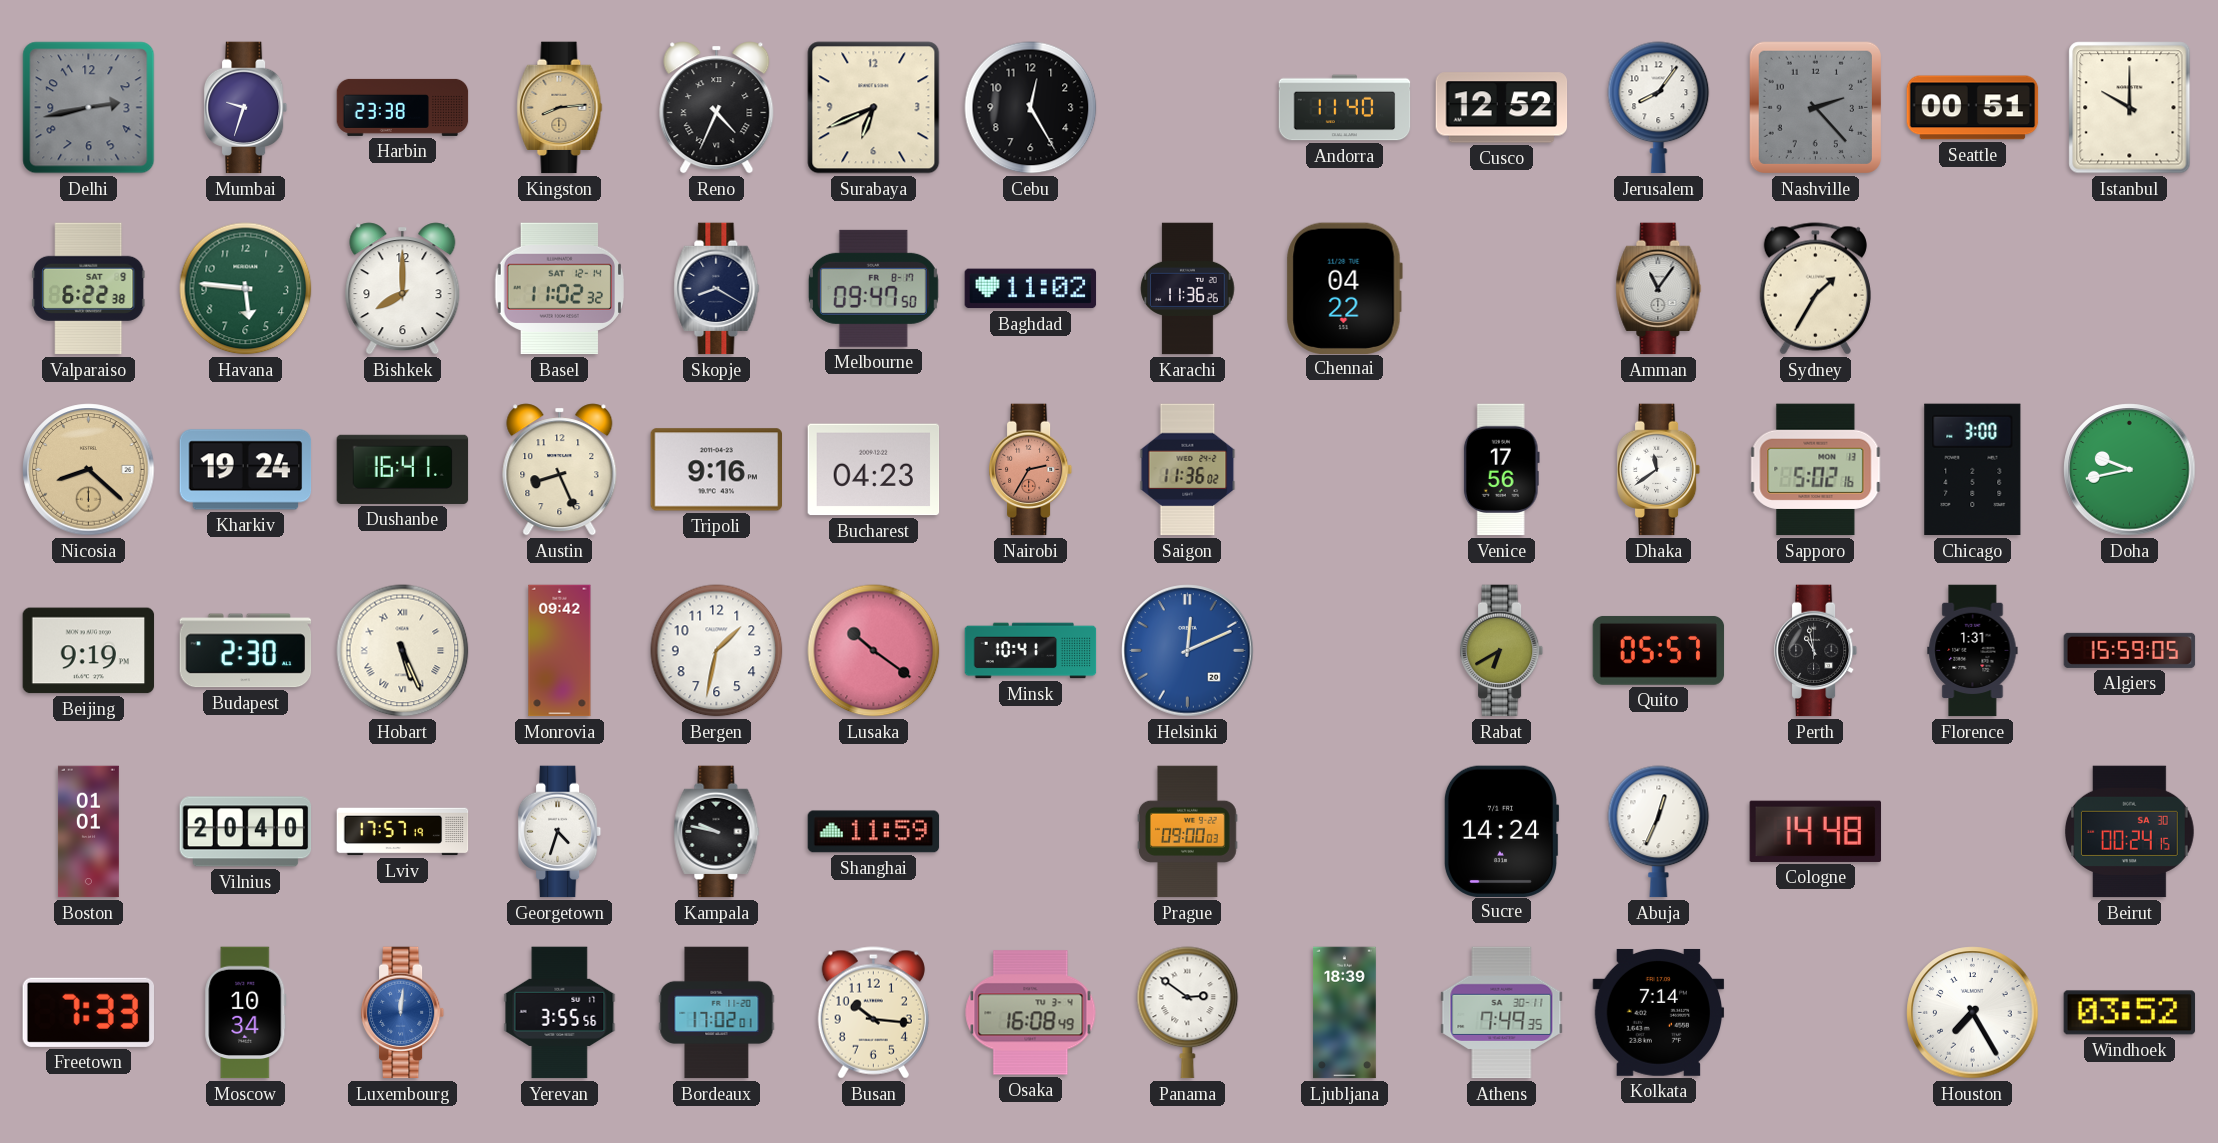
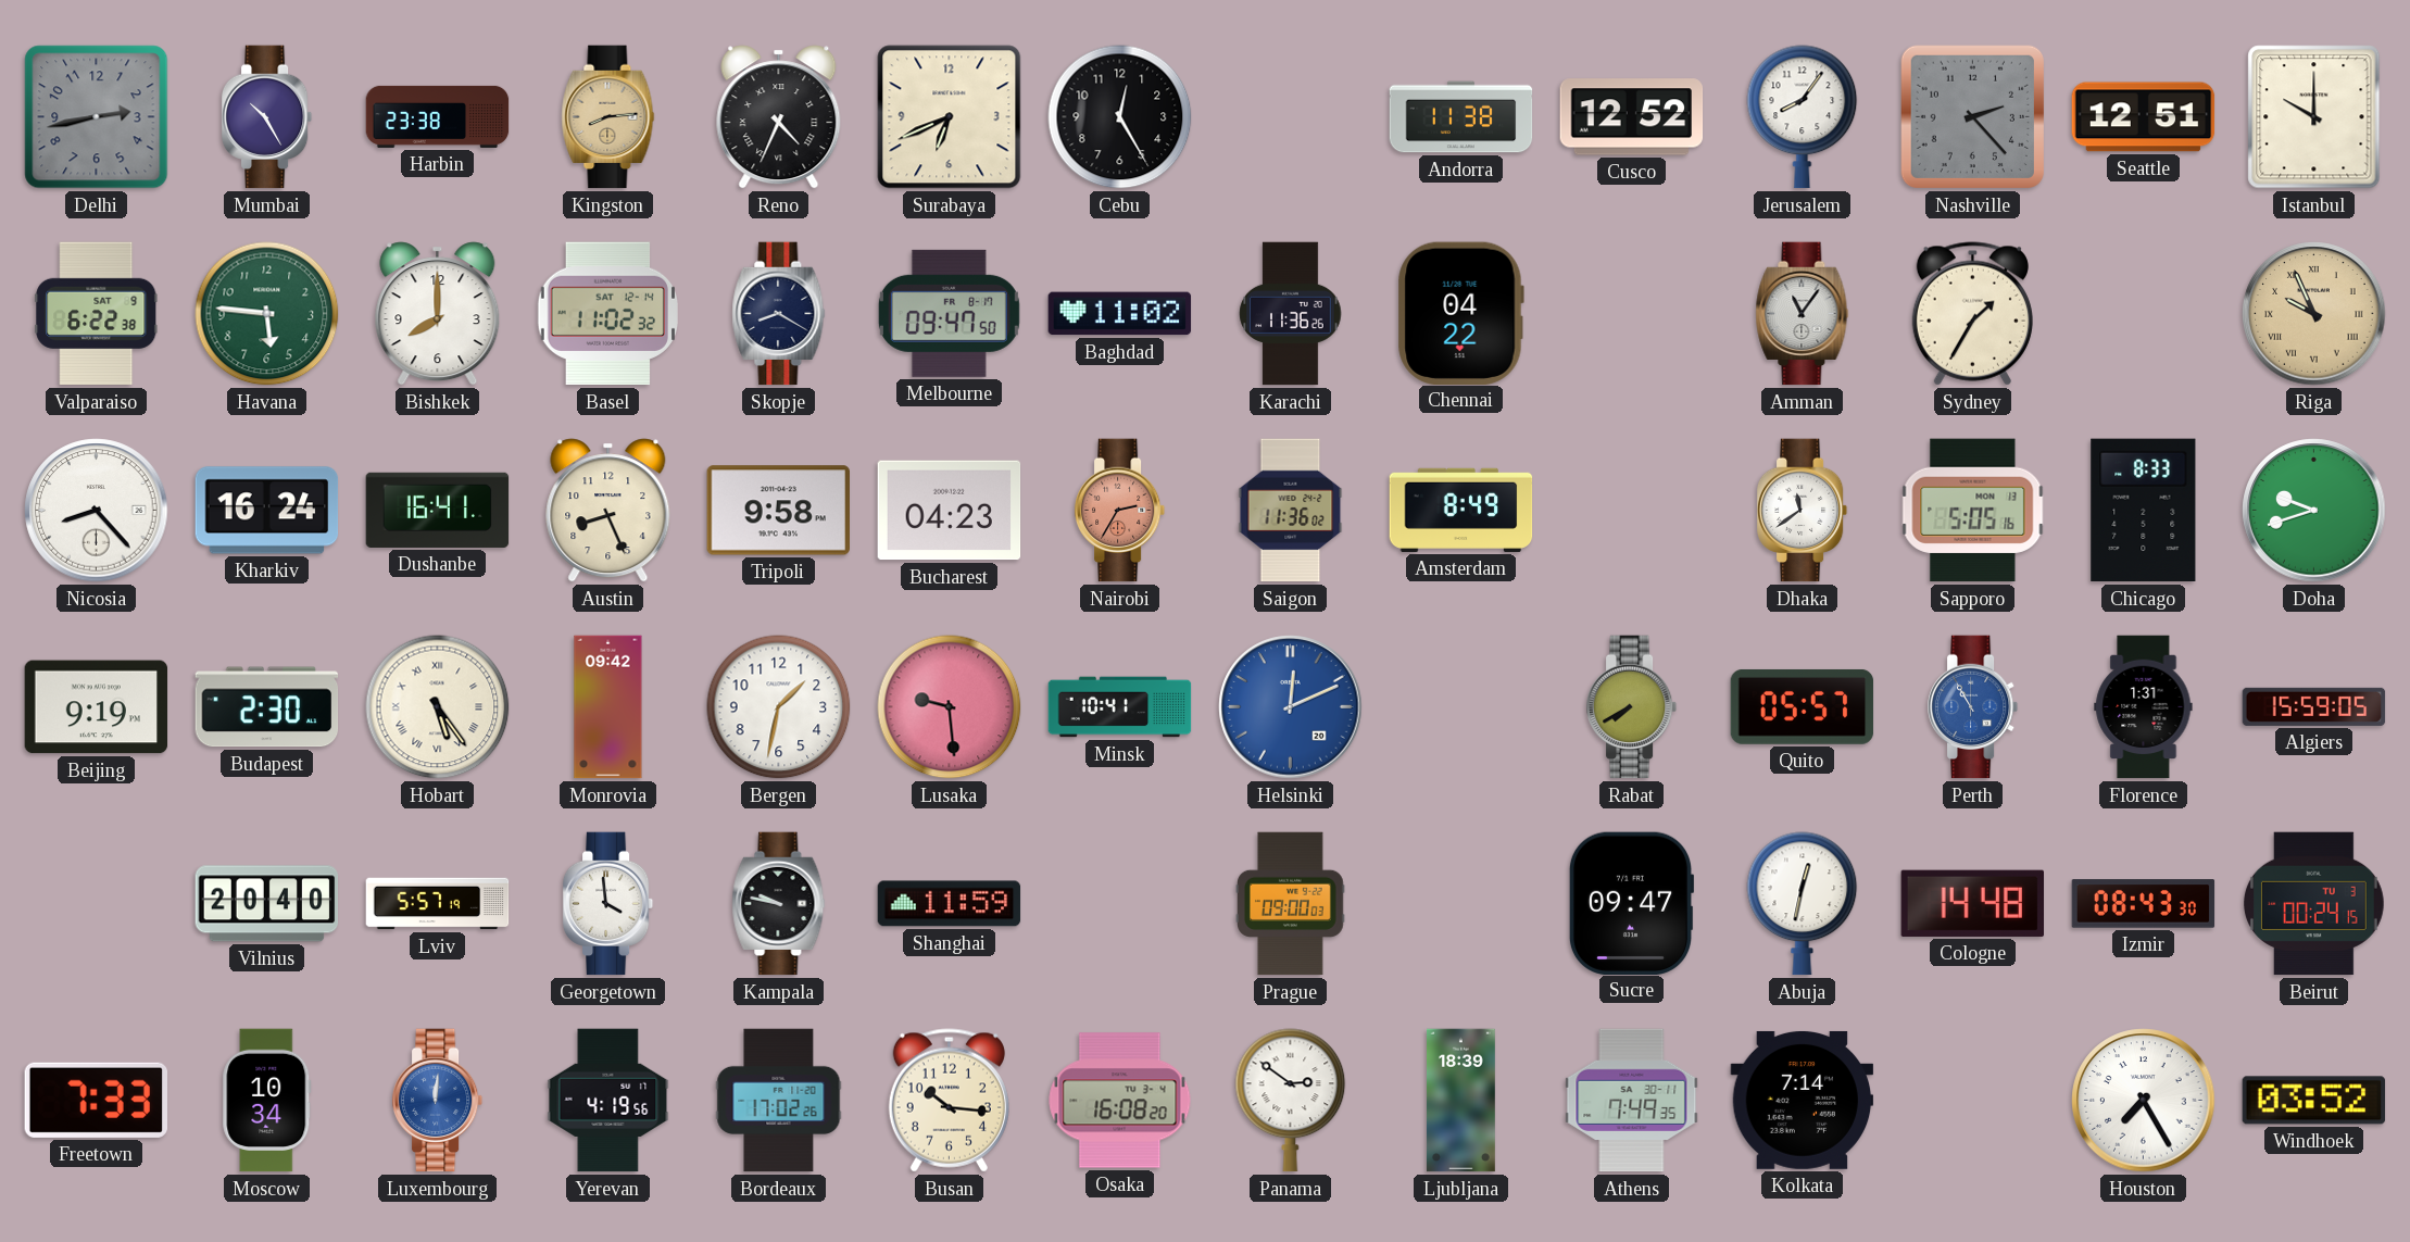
Mumbai: 9:33 -> 10:25
Andorra: 11:40 -> 11:38
Seattle: 00:51 -> 12:51
Riga: none -> 9:56
Nicosia: 8:22 -> 8:23
Nicosia dial: champagne -> white
Kharkiv: 19:24 -> 16:24
Tripoli: 9:16 -> 9:58
Amsterdam: none -> 8:49
Venice: 17:56 -> none
Sapporo: 5:02 -> 5:05
Chicago: 3:00 -> 8:33
Doha: 9:43 -> 9:42
Hobart: 5:26 -> 5:24
Lusaka: 10:21 -> 9:29
Rabat: 6:40 -> 7:40
Perth: 10:58 -> 10:55
Perth dial: black -> blue
Boston: 01:01 -> none
Lviv: 17:57 -> 5:57
Georgetown: 4:33 -> 3:59
Sucre: 14:24 -> 09:47
Abuja: 12:34 -> 12:32
Izmir: none -> 08:43
Beirut date: SA 30 -> TU 3
Yerevan: 3:55 -> 4:19
Bordeaux: 17:02:01 -> 17:02:26
Osaka: 16:08:49 -> 16:08:20
